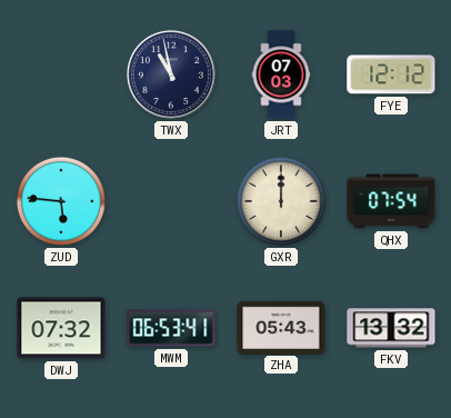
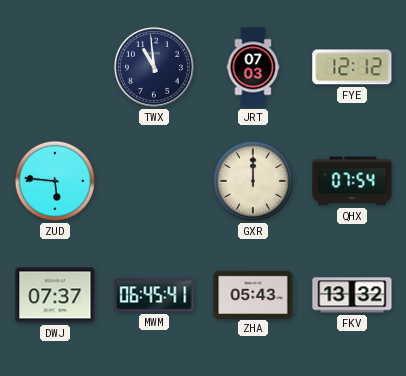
TWX: 10:58 -> 10:59
DWJ: 07:32 -> 07:37
MWM: 06:53 -> 06:45
